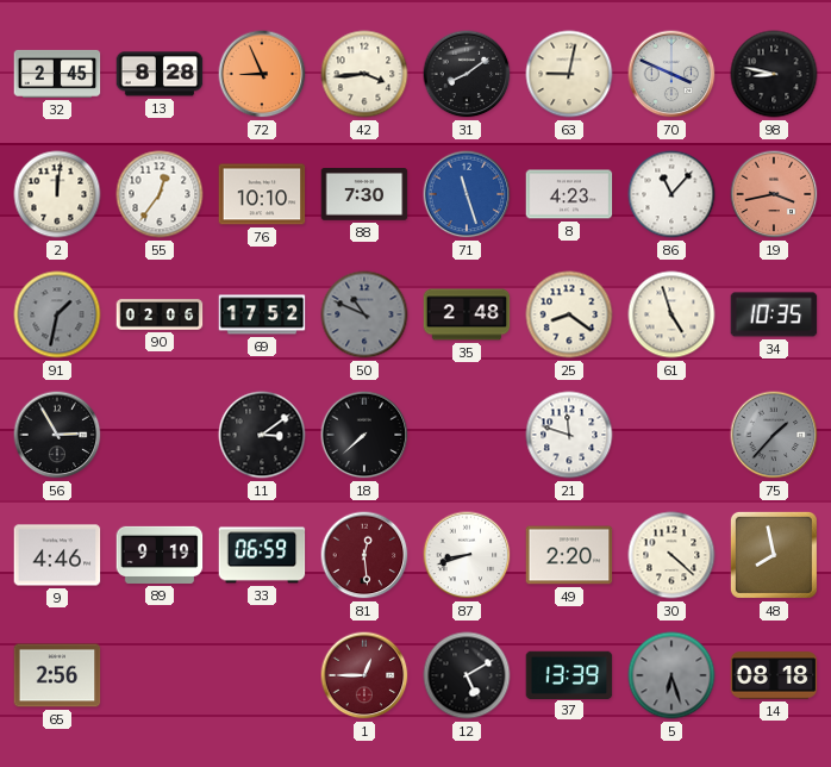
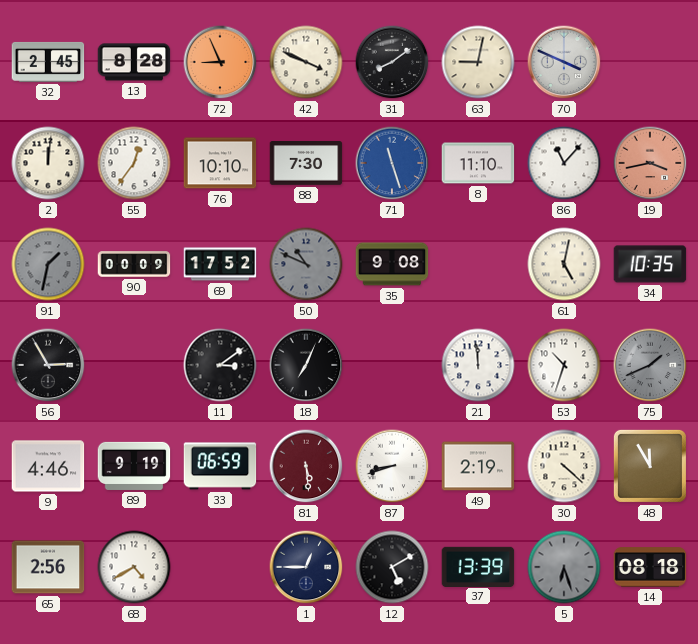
42: 3:44 -> 3:49
98: 8:47 -> none
8: 4:23 -> 11:10
90: 02:06 -> 00:09
35: 2:48 -> 9:08
25: 8:21 -> none
61: 4:57 -> 5:02
18: 7:38 -> 7:04
21: 11:48 -> 11:59
53: none -> 10:33
75: 1:37 -> 1:41
81: 12:29 -> 5:29
49: 2:20 -> 2:19
48: 7:58 -> 11:55
68: none -> 4:40
1 dial: burgundy -> navy
